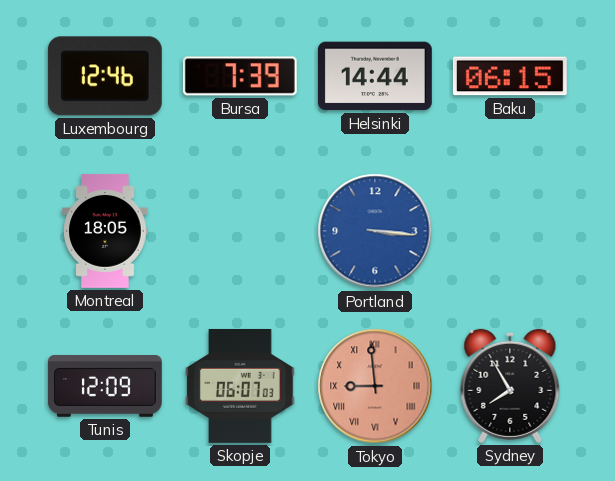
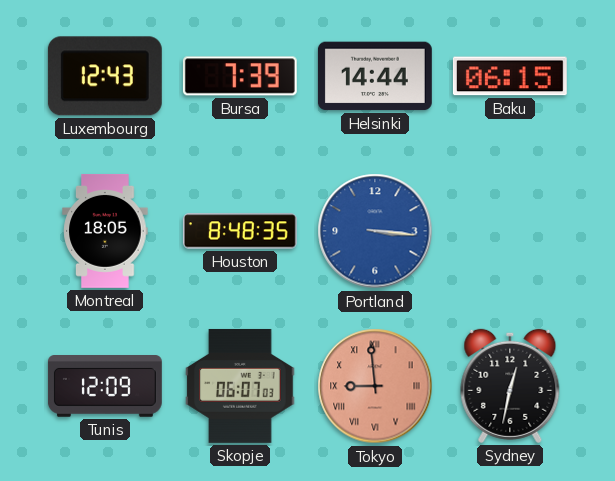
Luxembourg: 12:46 -> 12:43
Houston: none -> 8:48
Sydney: 7:55 -> 12:32
